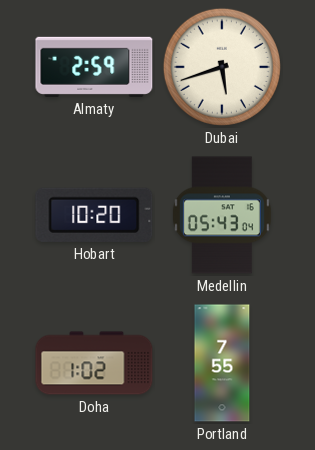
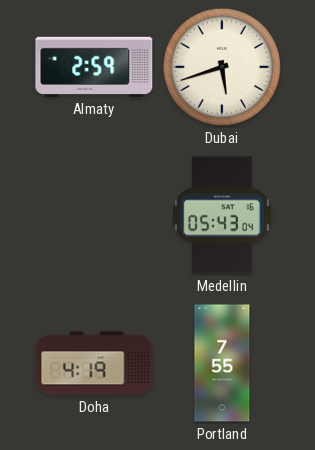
Hobart: 10:20 -> none
Doha: 1:02 -> 4:19
